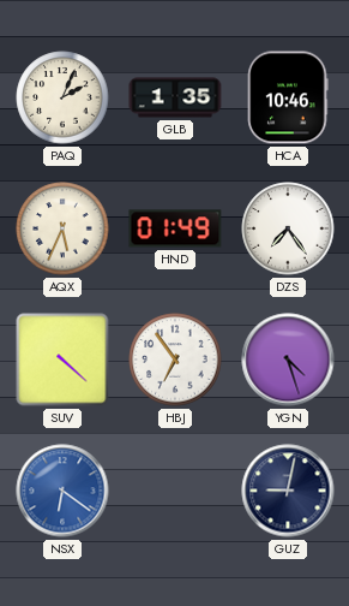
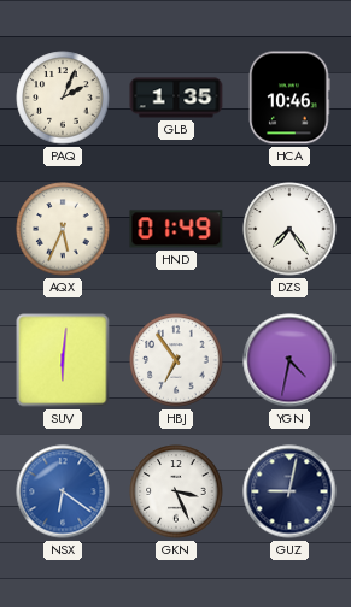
SUV: 4:22 -> 6:01
YGN: 4:27 -> 4:32
GKN: none -> 3:26
